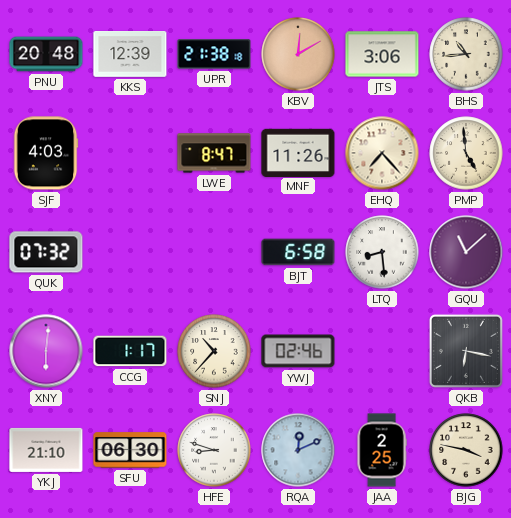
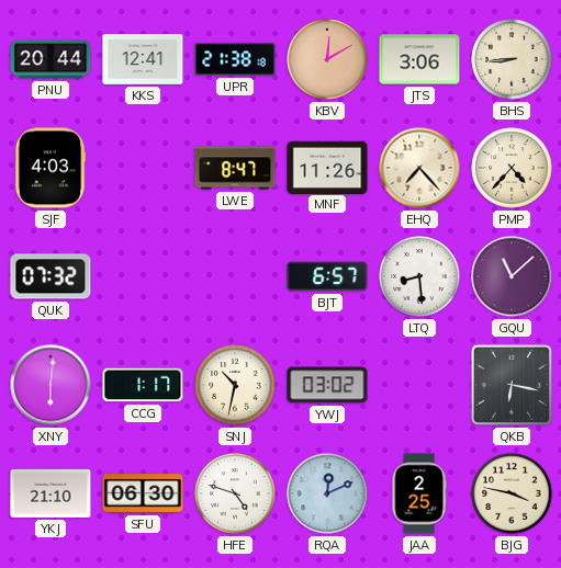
PNU: 20:48 -> 20:44
KKS: 12:39 -> 12:41
BHS: 10:44 -> 8:44
PMP: 4:59 -> 4:37
BJT: 6:58 -> 6:57
SNJ: 10:37 -> 10:32
YWJ: 02:46 -> 03:02
HFE: 8:48 -> 4:48
